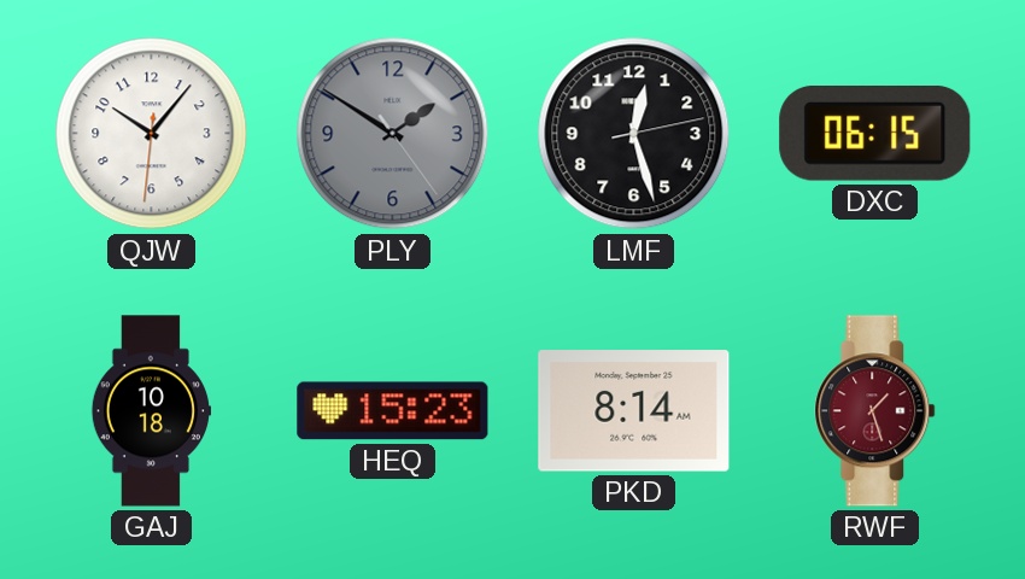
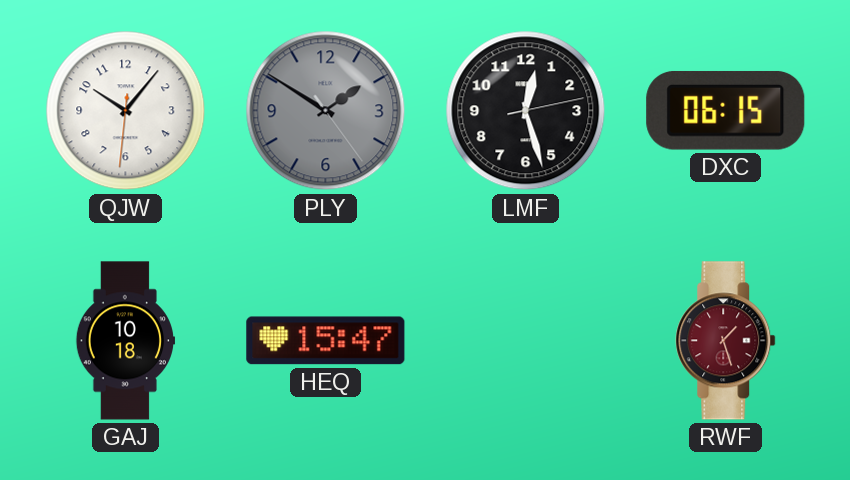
HEQ: 15:23 -> 15:47
PKD: 8:14 -> none
